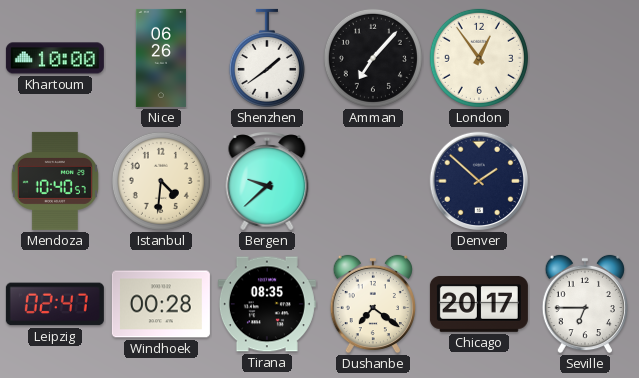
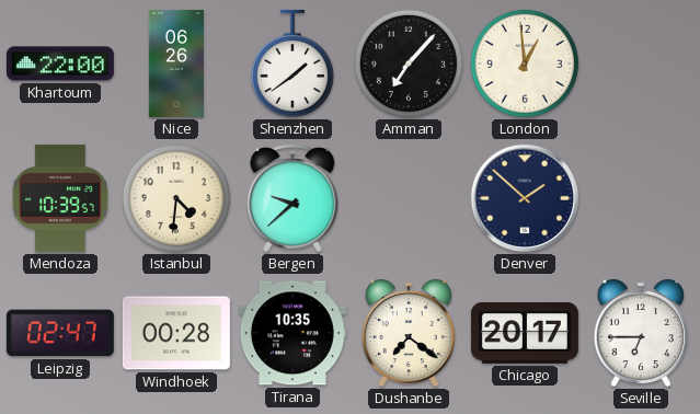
Khartoum: 10:00 -> 22:00
London: 12:54 -> 12:59
Mendoza: 10:40 -> 10:39
Tirana: 08:35 -> 10:35
